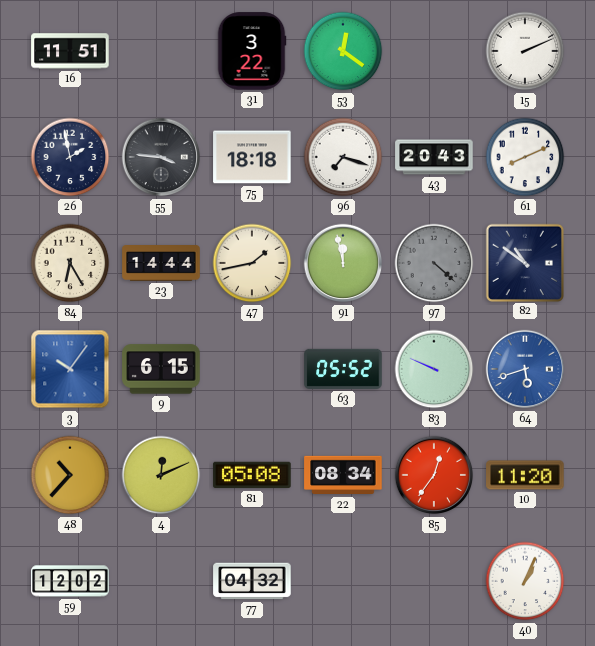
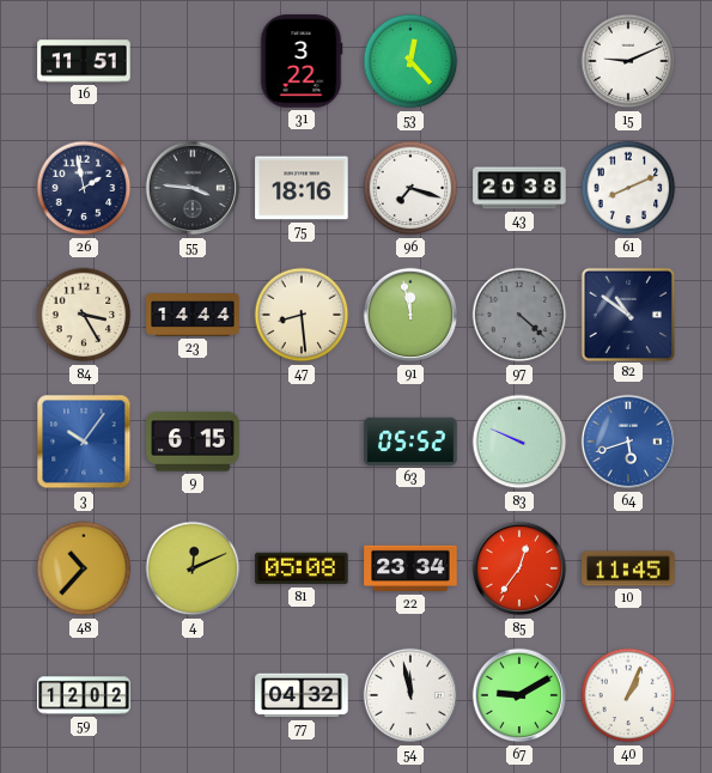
53: 12:21 -> 12:23
15: 2:11 -> 9:11
75: 18:18 -> 18:16
43: 20:43 -> 20:38
84: 6:25 -> 3:25
47: 1:43 -> 8:29
22: 08:34 -> 23:34
10: 11:20 -> 11:45
54: none -> 11:58
67: none -> 9:10
